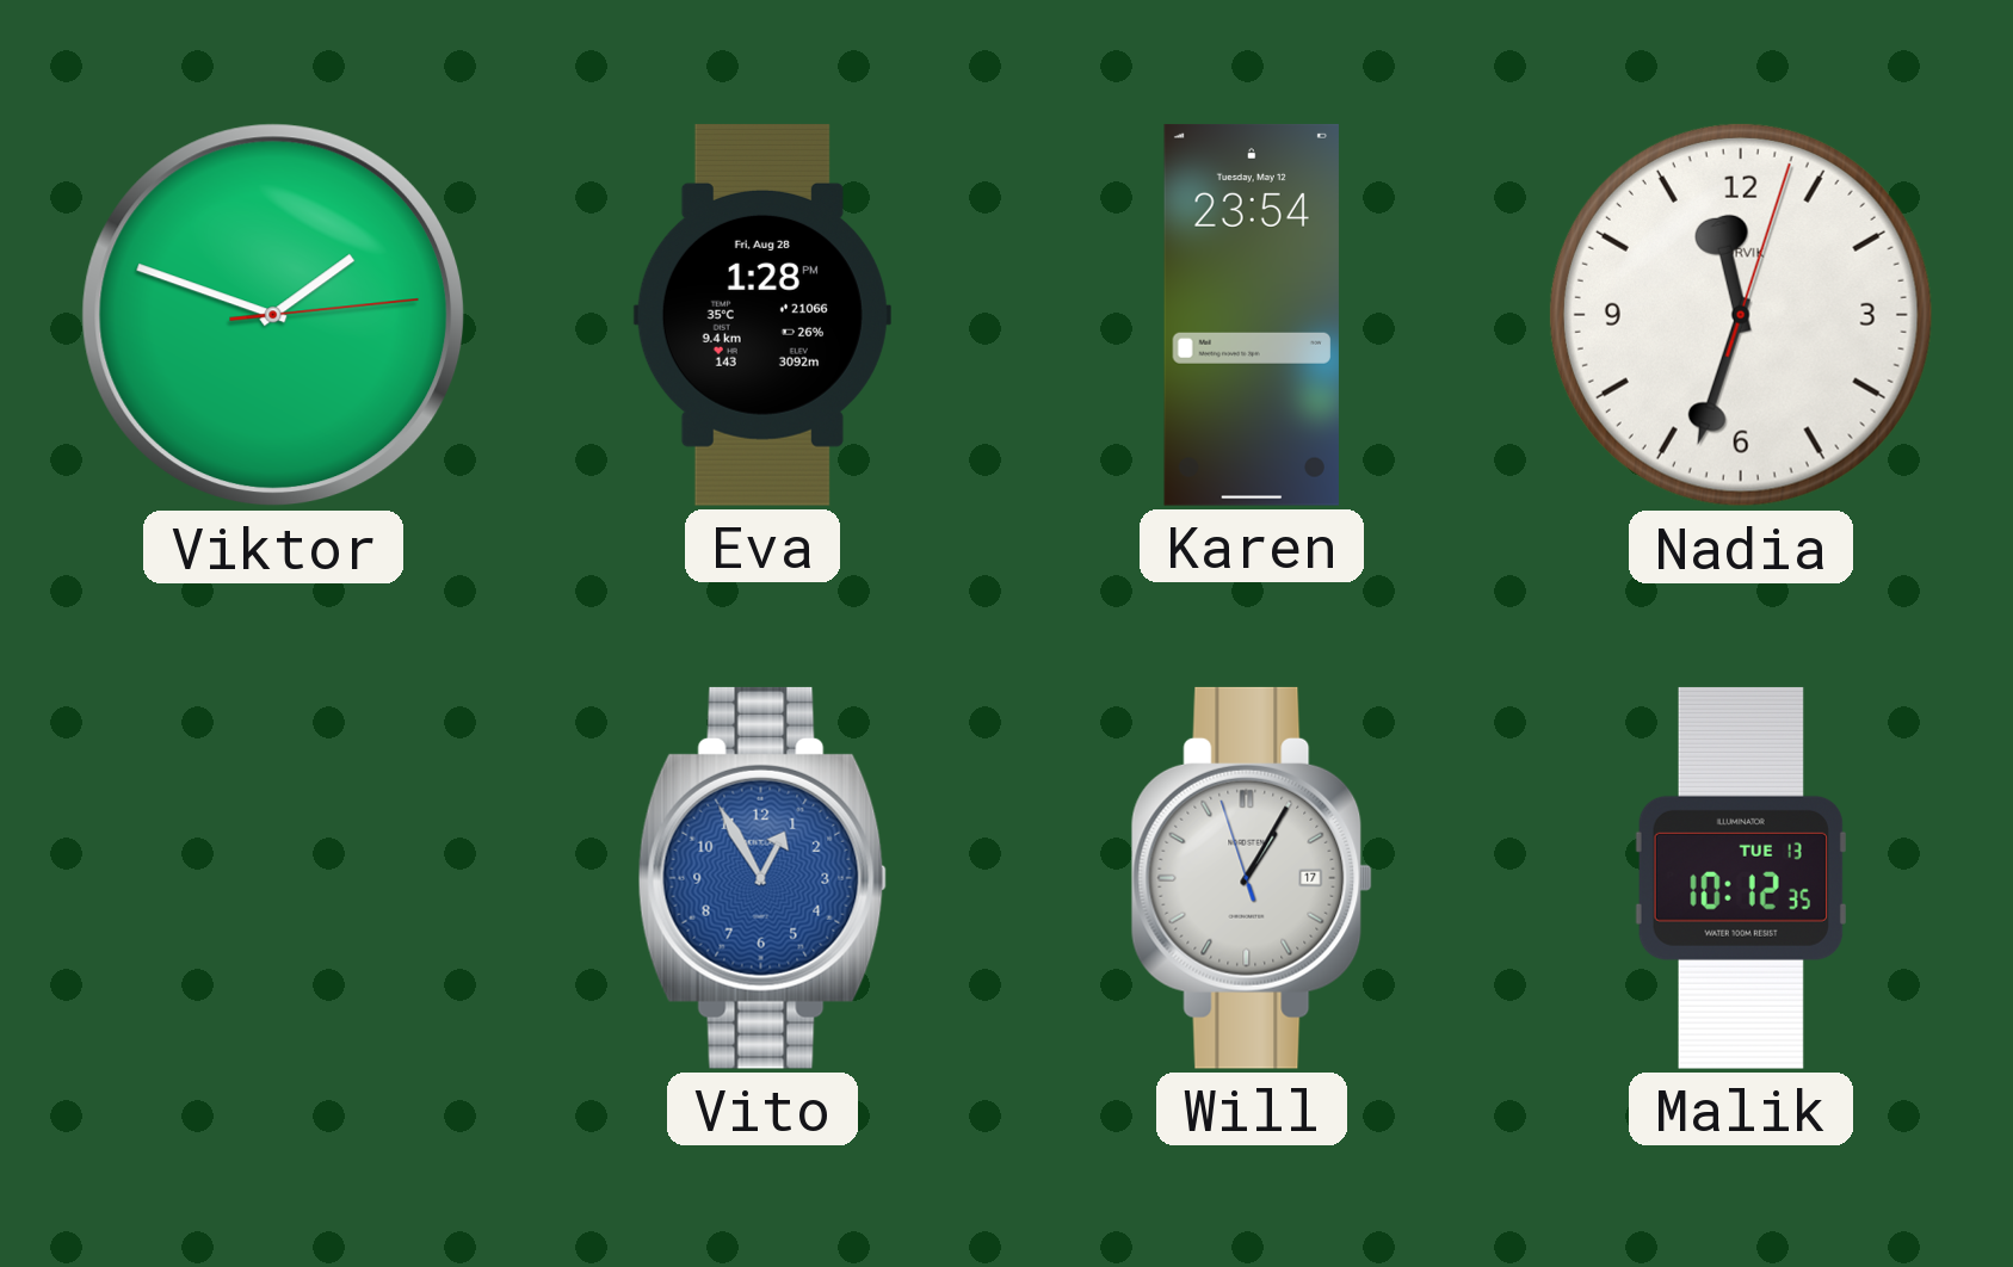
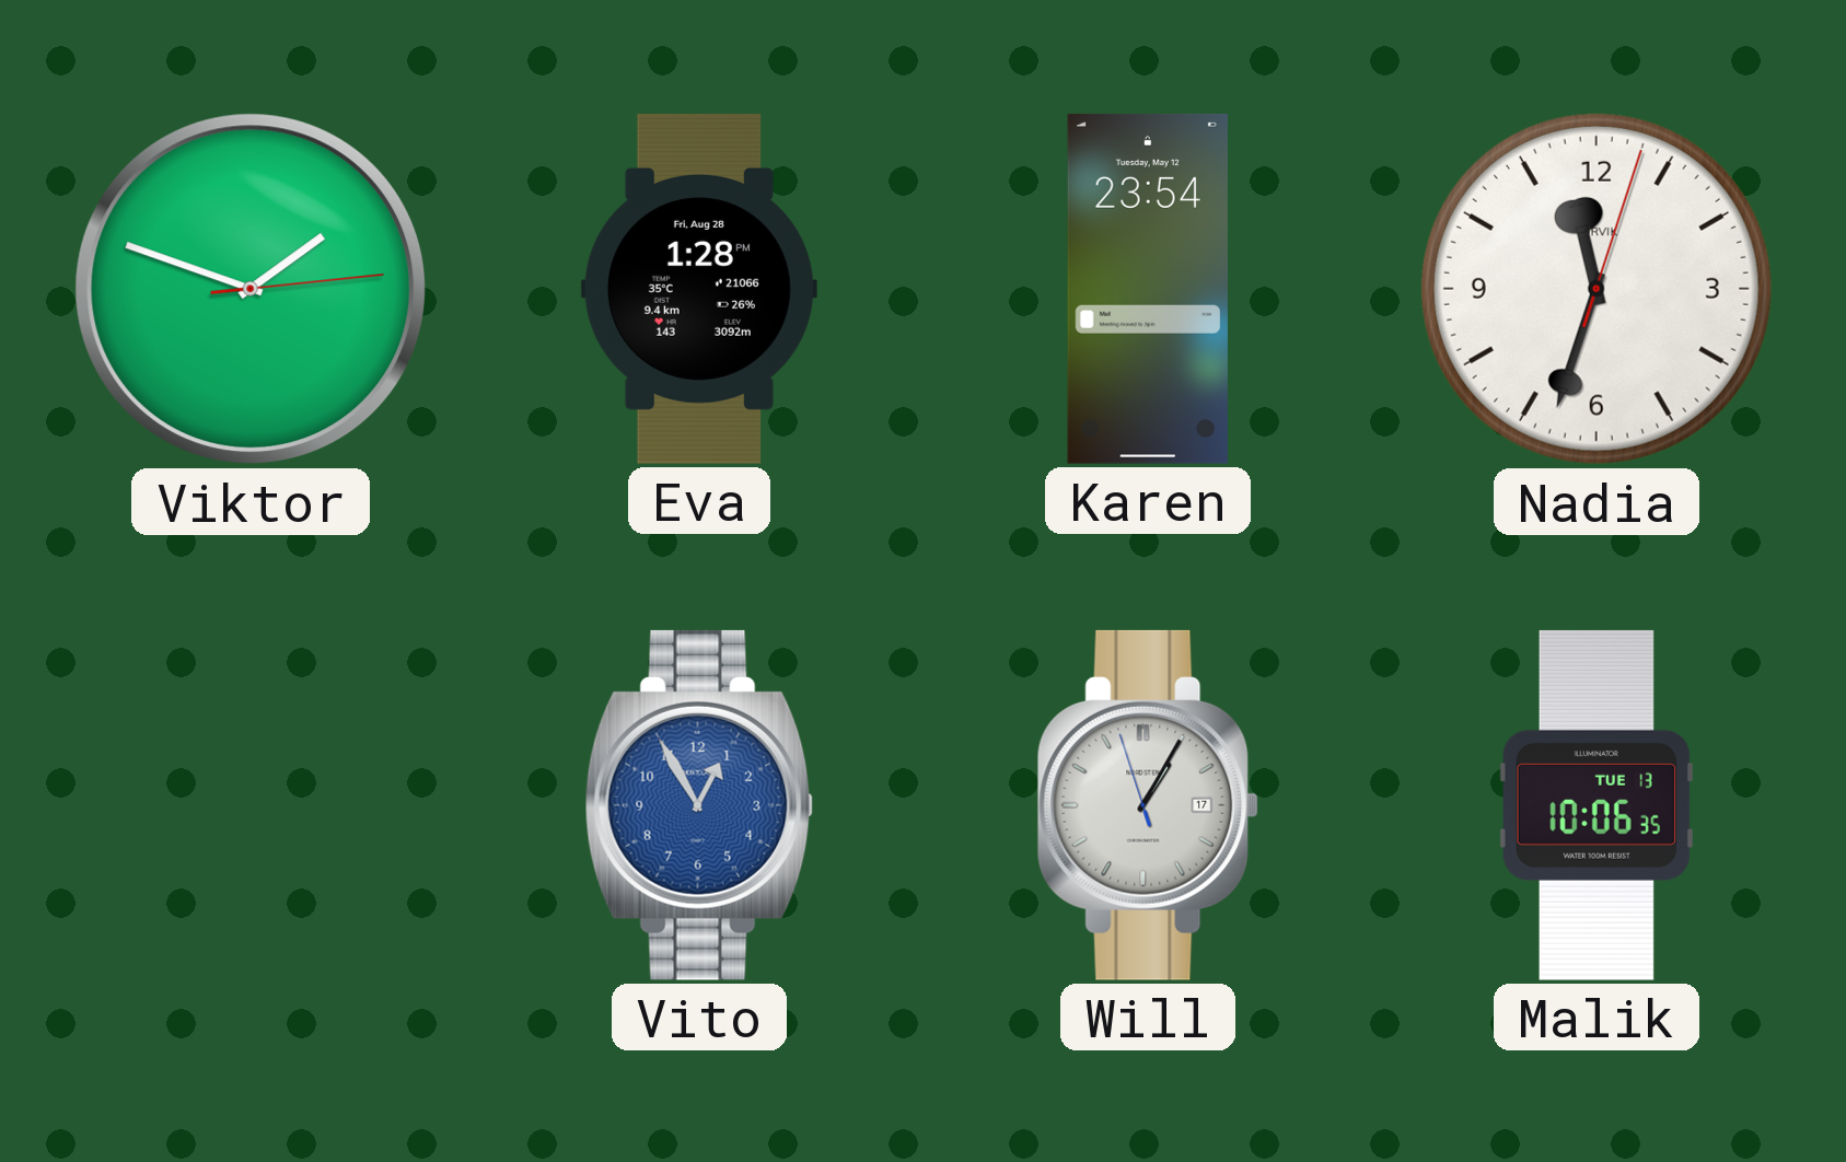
Malik: 10:12 -> 10:06
